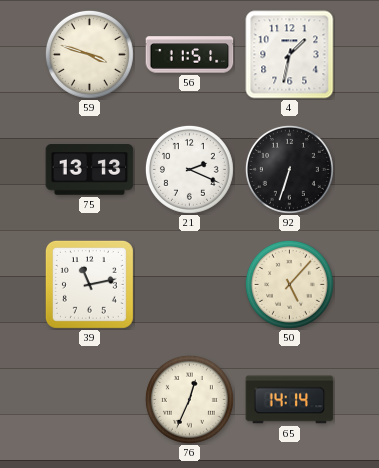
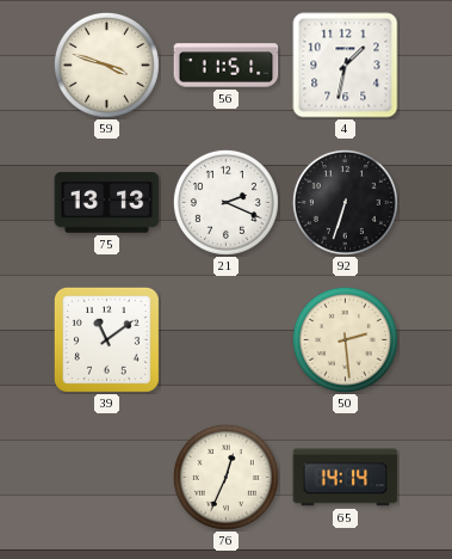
39: 11:13 -> 11:09
50: 5:07 -> 2:29
